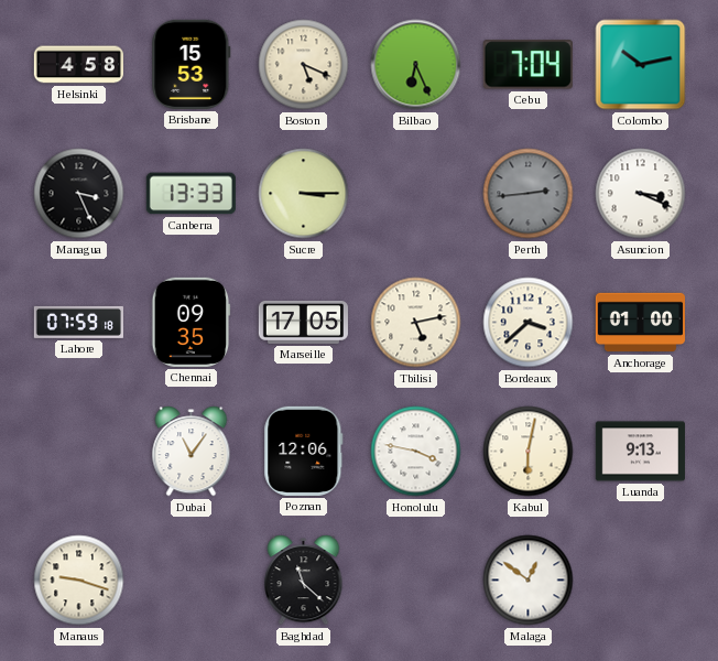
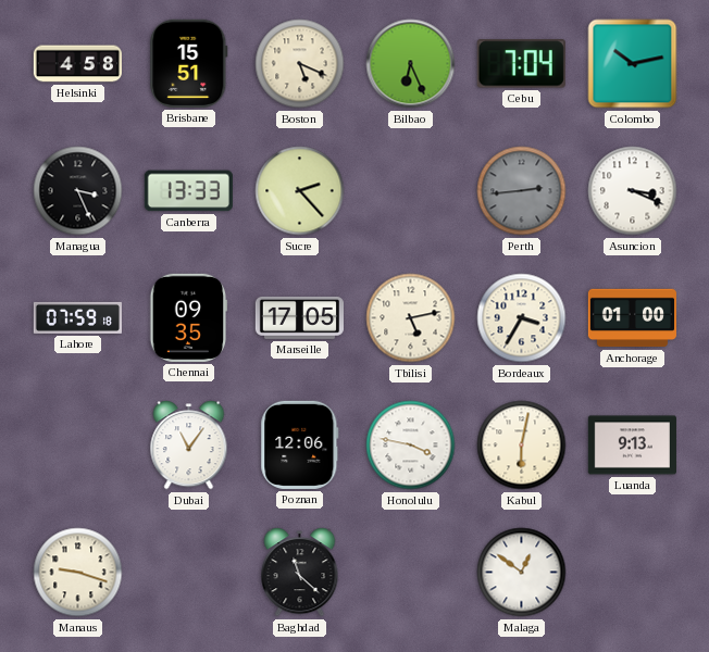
Brisbane: 15:53 -> 15:51
Sucre: 3:15 -> 2:23
Bordeaux: 3:38 -> 3:35
